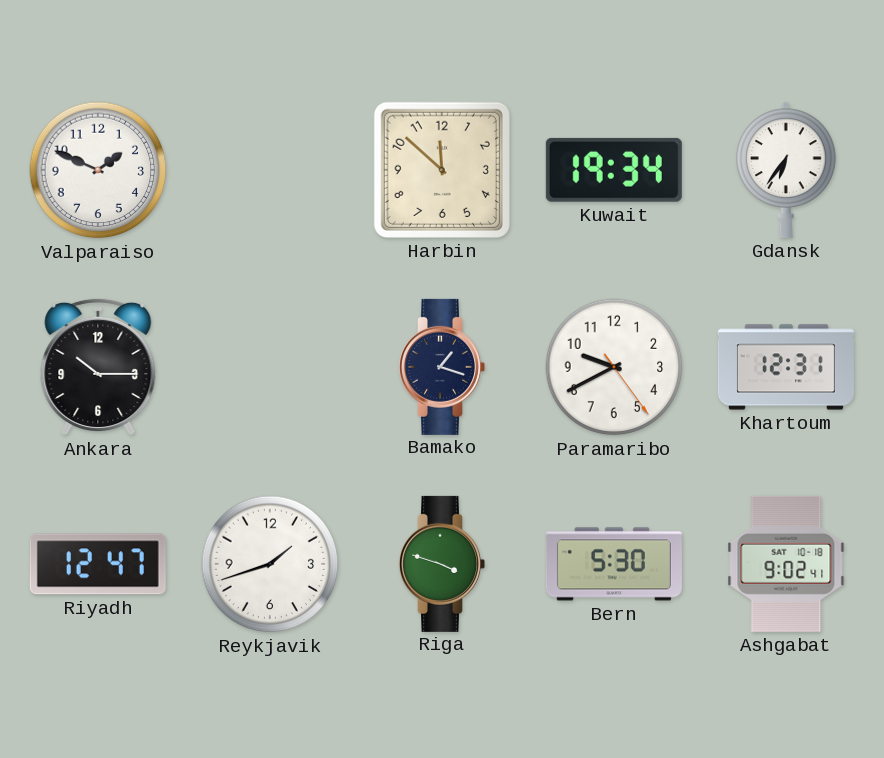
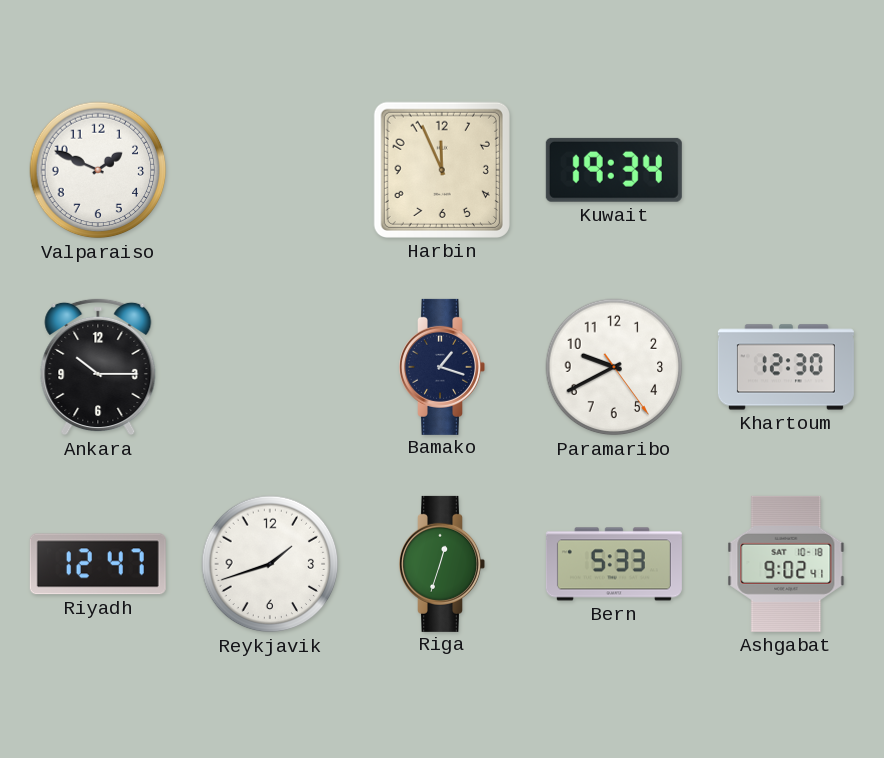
Harbin: 11:52 -> 11:56
Gdansk: 6:36 -> none
Khartoum: 12:31 -> 12:30
Riga: 3:48 -> 12:33
Bern: 5:30 -> 5:33
